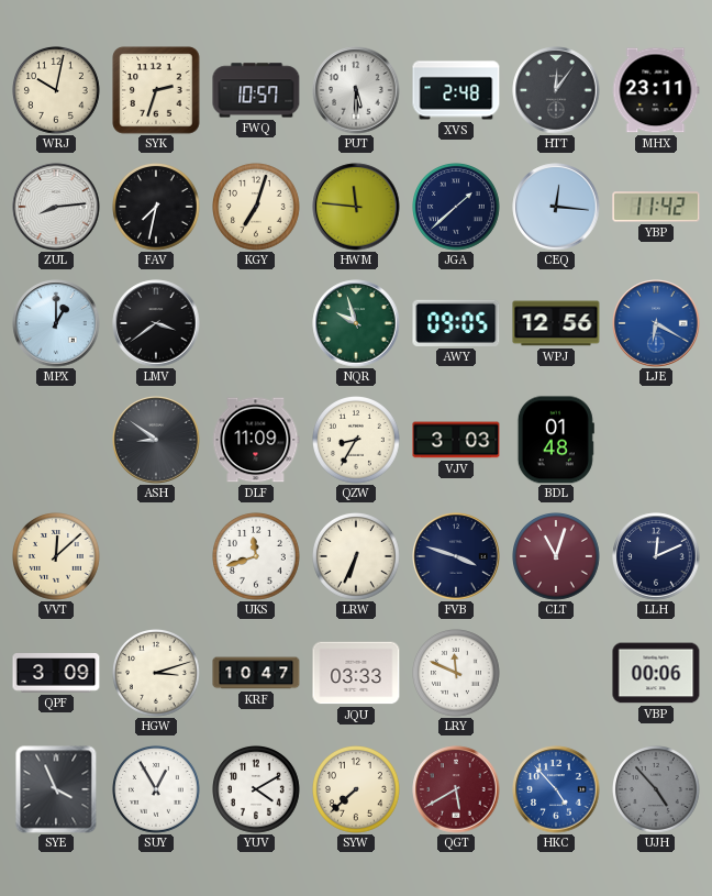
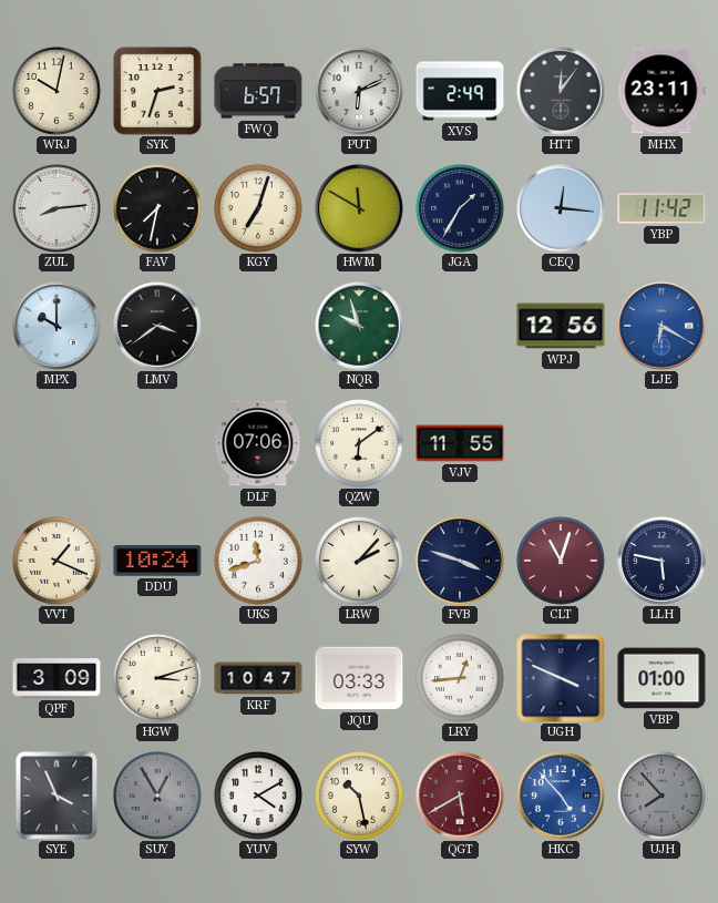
FWQ: 10:57 -> 6:57
PUT: 5:30 -> 6:11
XVS: 2:48 -> 2:49
HWM: 11:46 -> 11:50
JGA: 1:38 -> 1:35
MPX: 1:00 -> 10:00
AWY: 09:05 -> none
ASH: 8:51 -> none
DLF: 11:09 -> 07:06
QZW: 8:35 -> 6:09
VJV: 3:03 -> 11:55
BDL: 01:48 -> none
VVT: 12:08 -> 1:19
DDU: none -> 10:24
LRW: 6:34 -> 2:07
LLH: 12:11 -> 5:47
LRY: 11:49 -> 12:44
UGH: none -> 3:49
VBP: 00:06 -> 01:00
SUY dial: white -> grey
SYW: 7:38 -> 10:28
UJH: 4:53 -> 7:53
